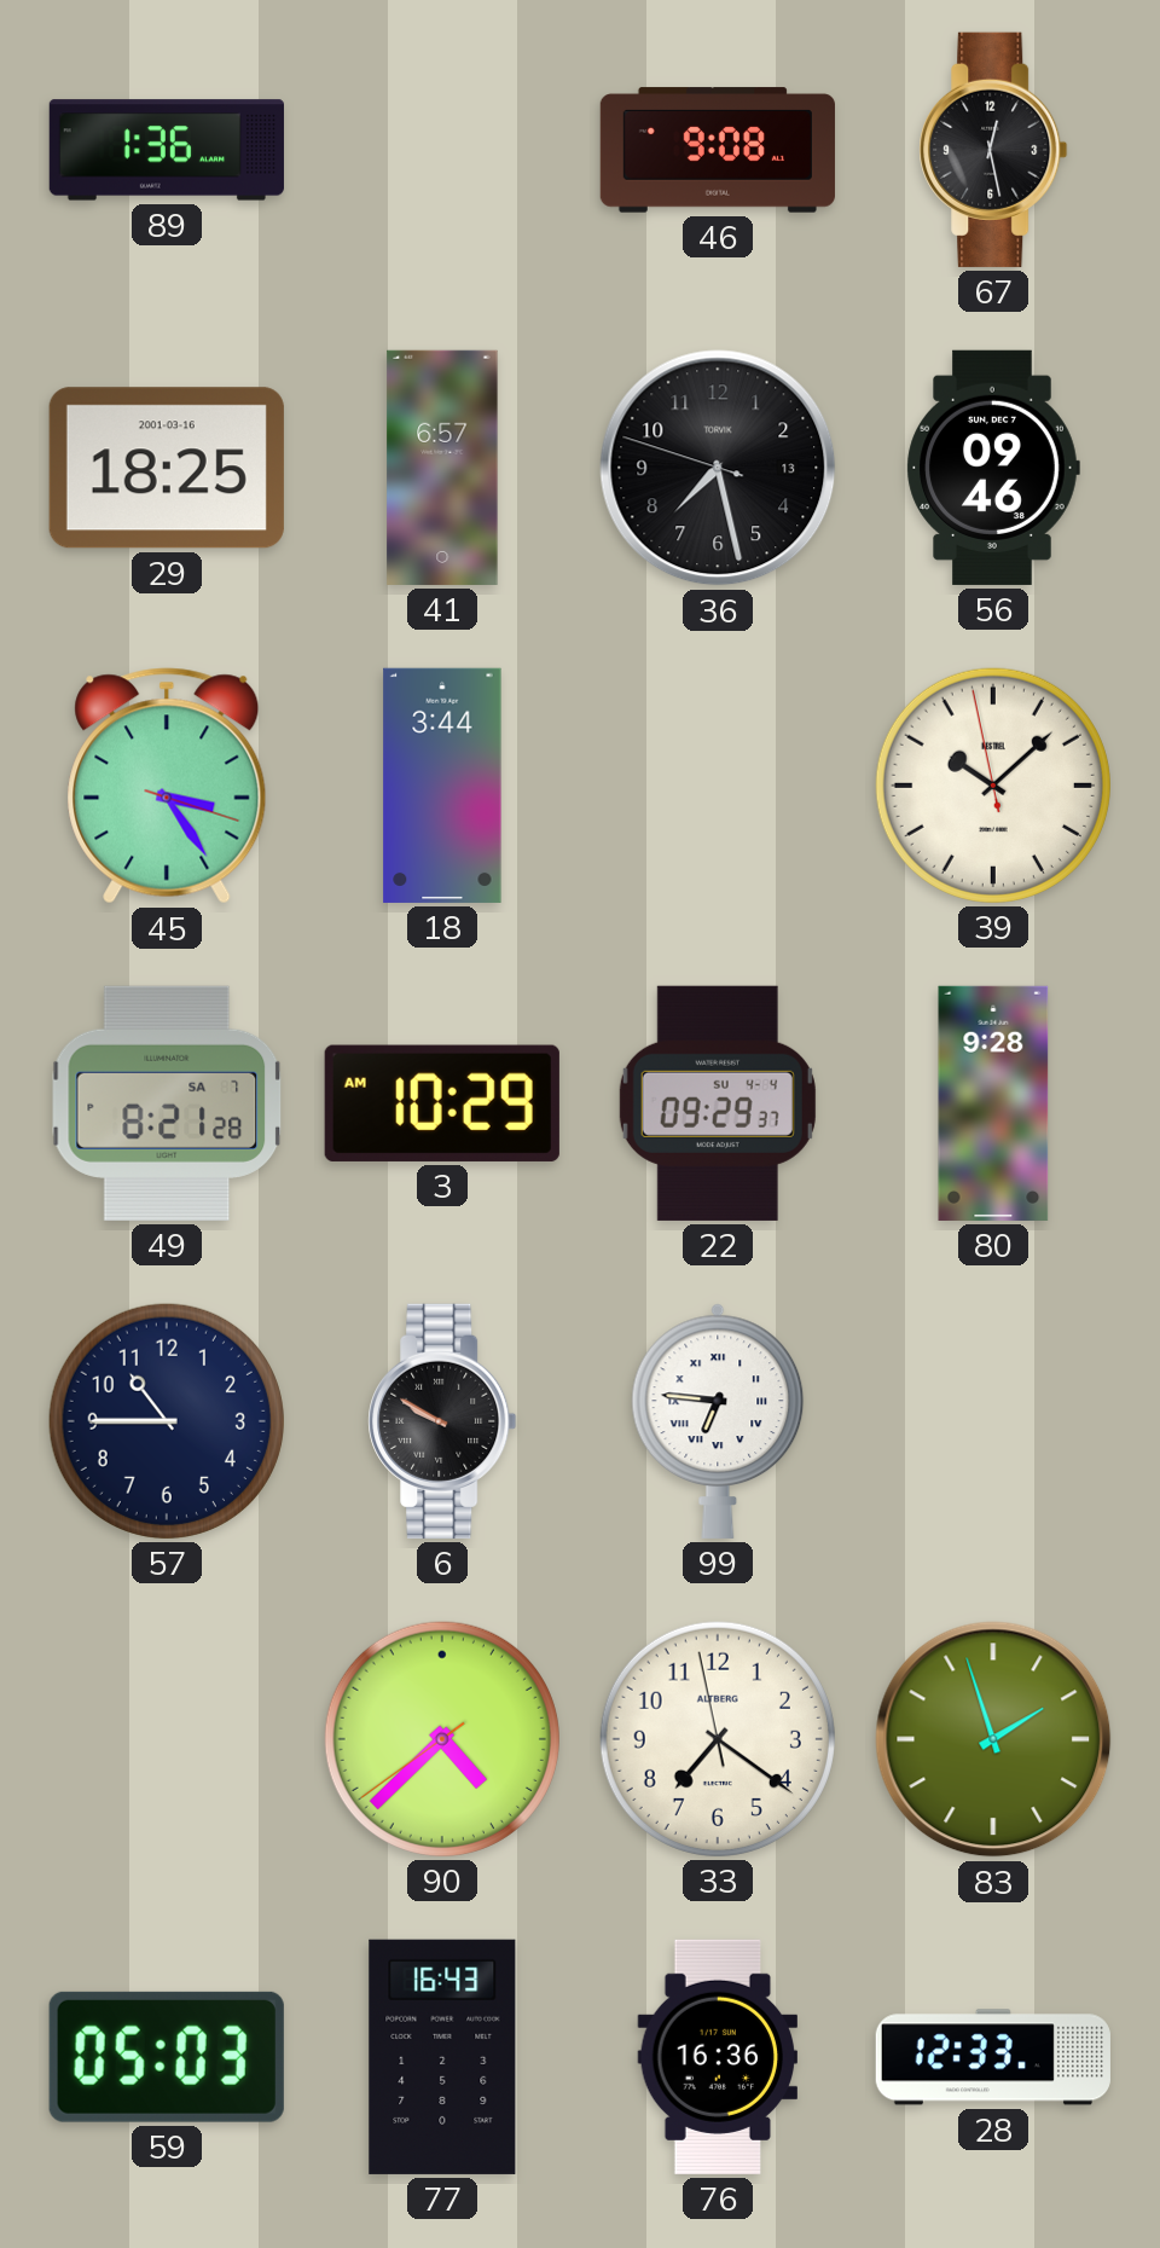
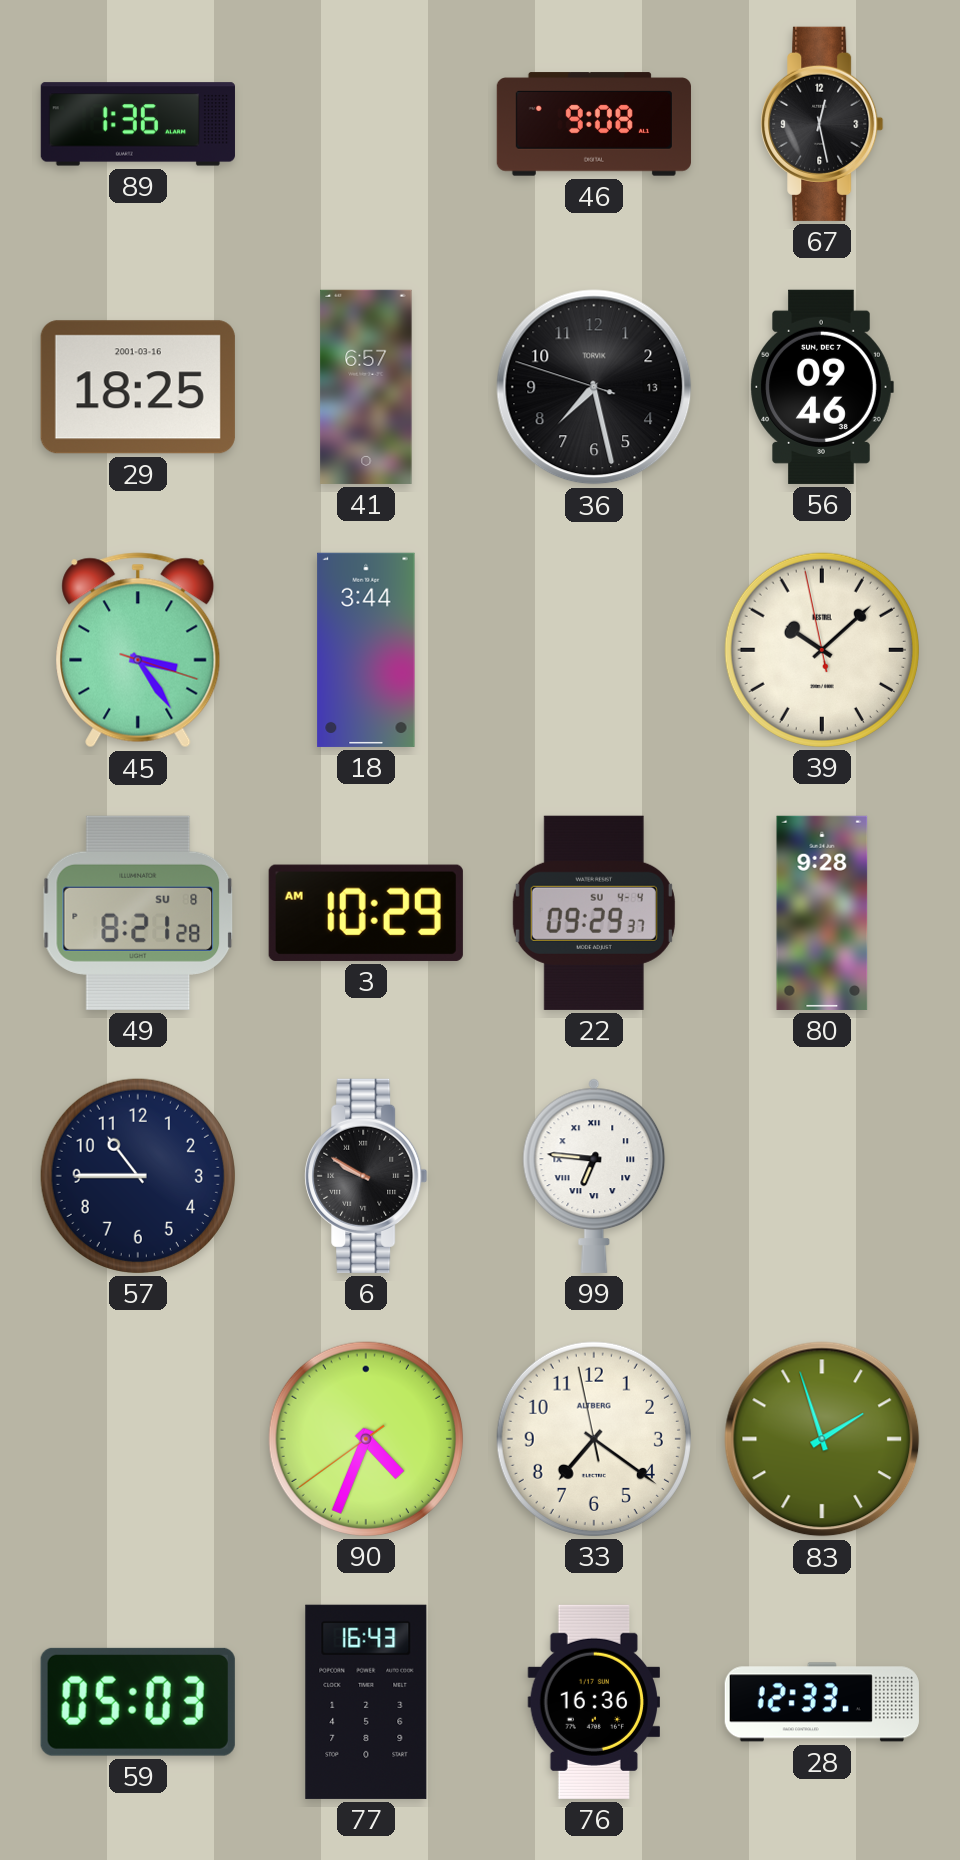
49 date: SA 7 -> SU 8
90: 4:37 -> 4:33
